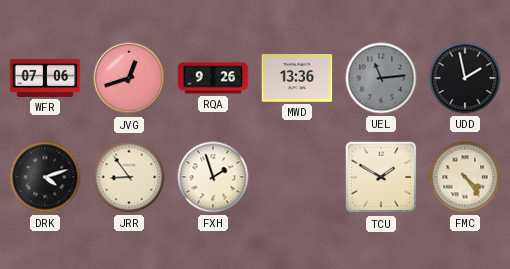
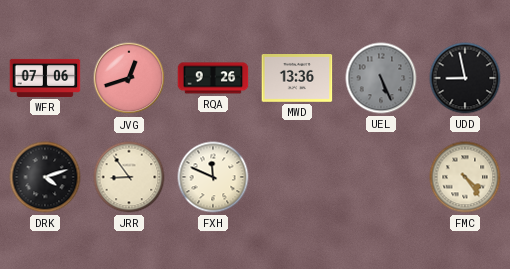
UEL: 11:14 -> 5:26
UDD: 1:58 -> 8:58
FXH: 1:57 -> 11:49
TCU: 1:50 -> none
